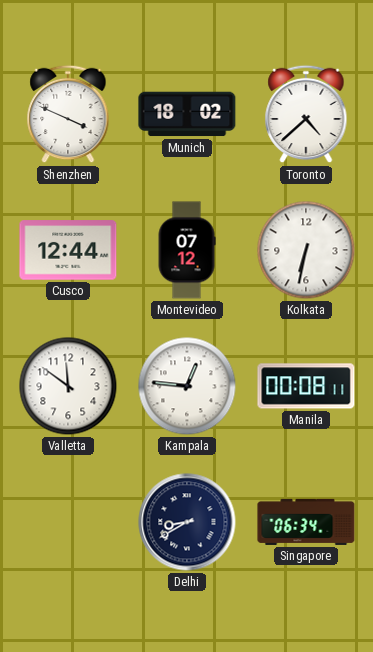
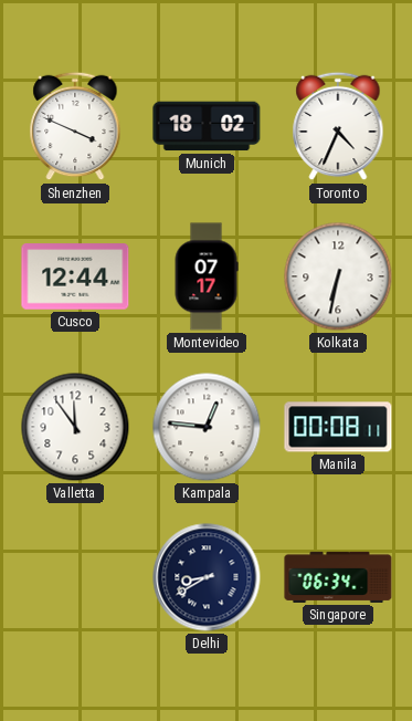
Toronto: 4:38 -> 4:34
Montevideo: 07:12 -> 07:17
Valletta: 11:51 -> 11:54
